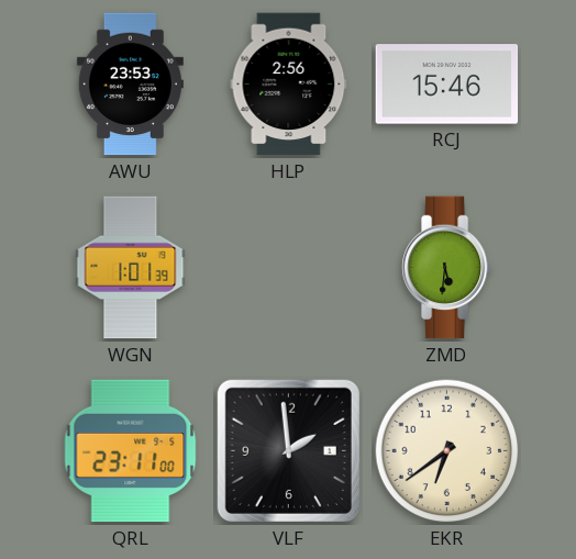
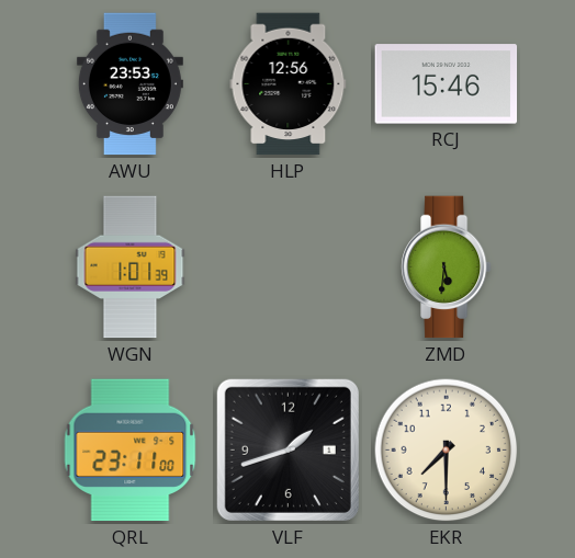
HLP: 2:56 -> 12:56
VLF: 1:59 -> 1:42
EKR: 6:39 -> 7:30
